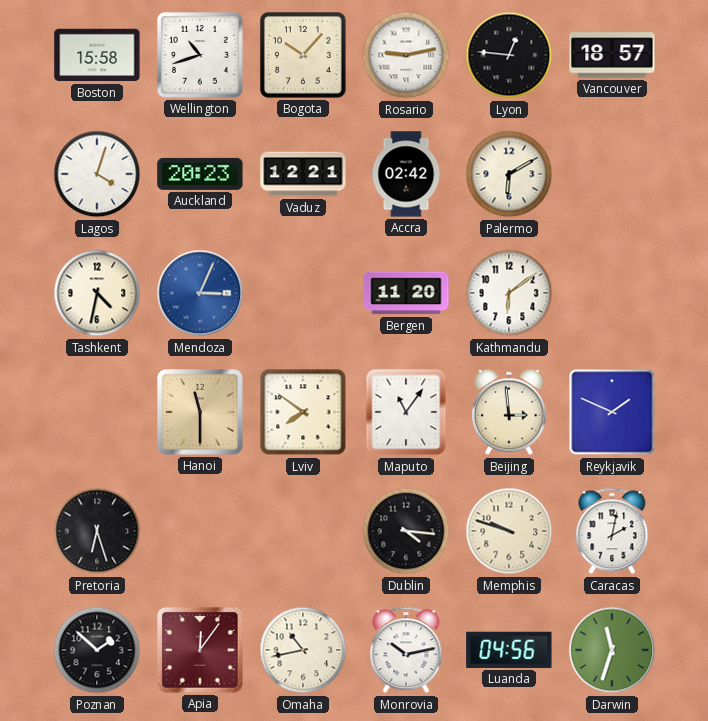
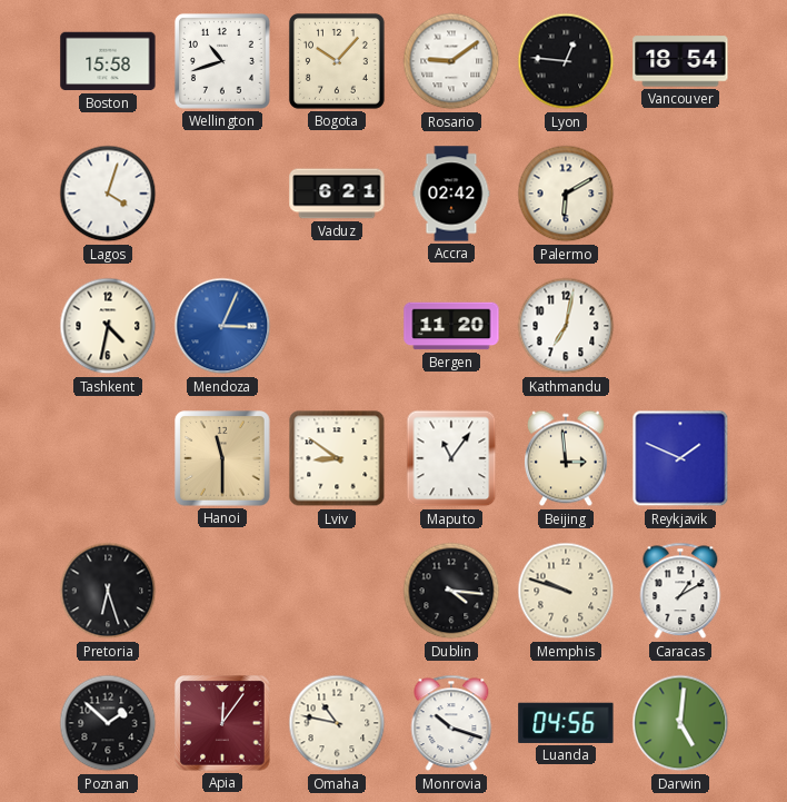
Rosario: 9:13 -> 9:09
Vancouver: 18:57 -> 18:54
Auckland: 20:23 -> none
Vaduz: 12:21 -> 6:21
Kathmandu: 6:09 -> 7:02
Lviv: 7:51 -> 8:51
Caracas: 2:02 -> 1:10
Omaha: 10:43 -> 10:47
Monrovia: 10:13 -> 10:18
Darwin: 11:33 -> 5:01
